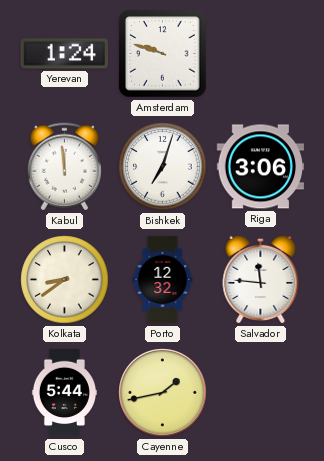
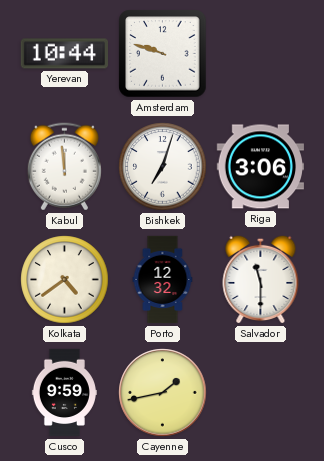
Yerevan: 1:24 -> 10:44
Kolkata: 8:39 -> 4:39
Salvador: 11:46 -> 11:30
Cusco: 5:44 -> 9:59
